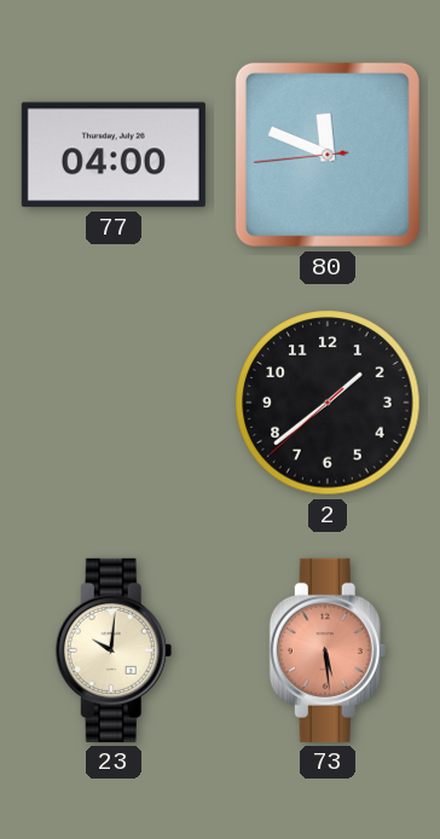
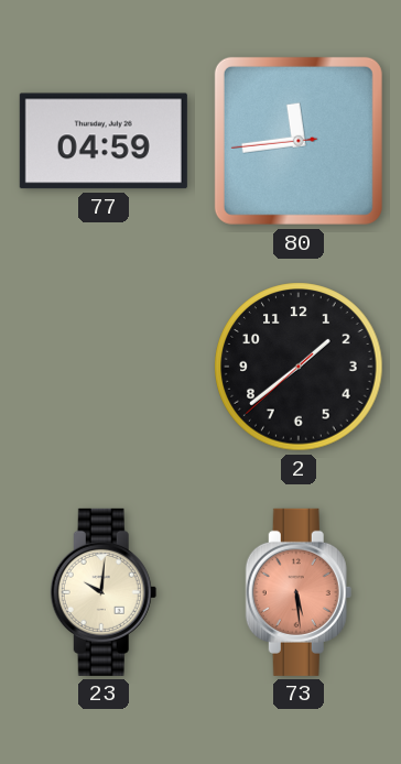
77: 04:00 -> 04:59
80: 11:48 -> 11:43
